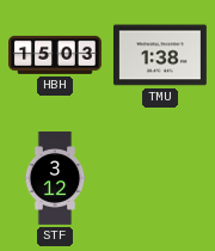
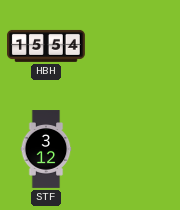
HBH: 15:03 -> 15:54
TMU: 1:38 -> none
